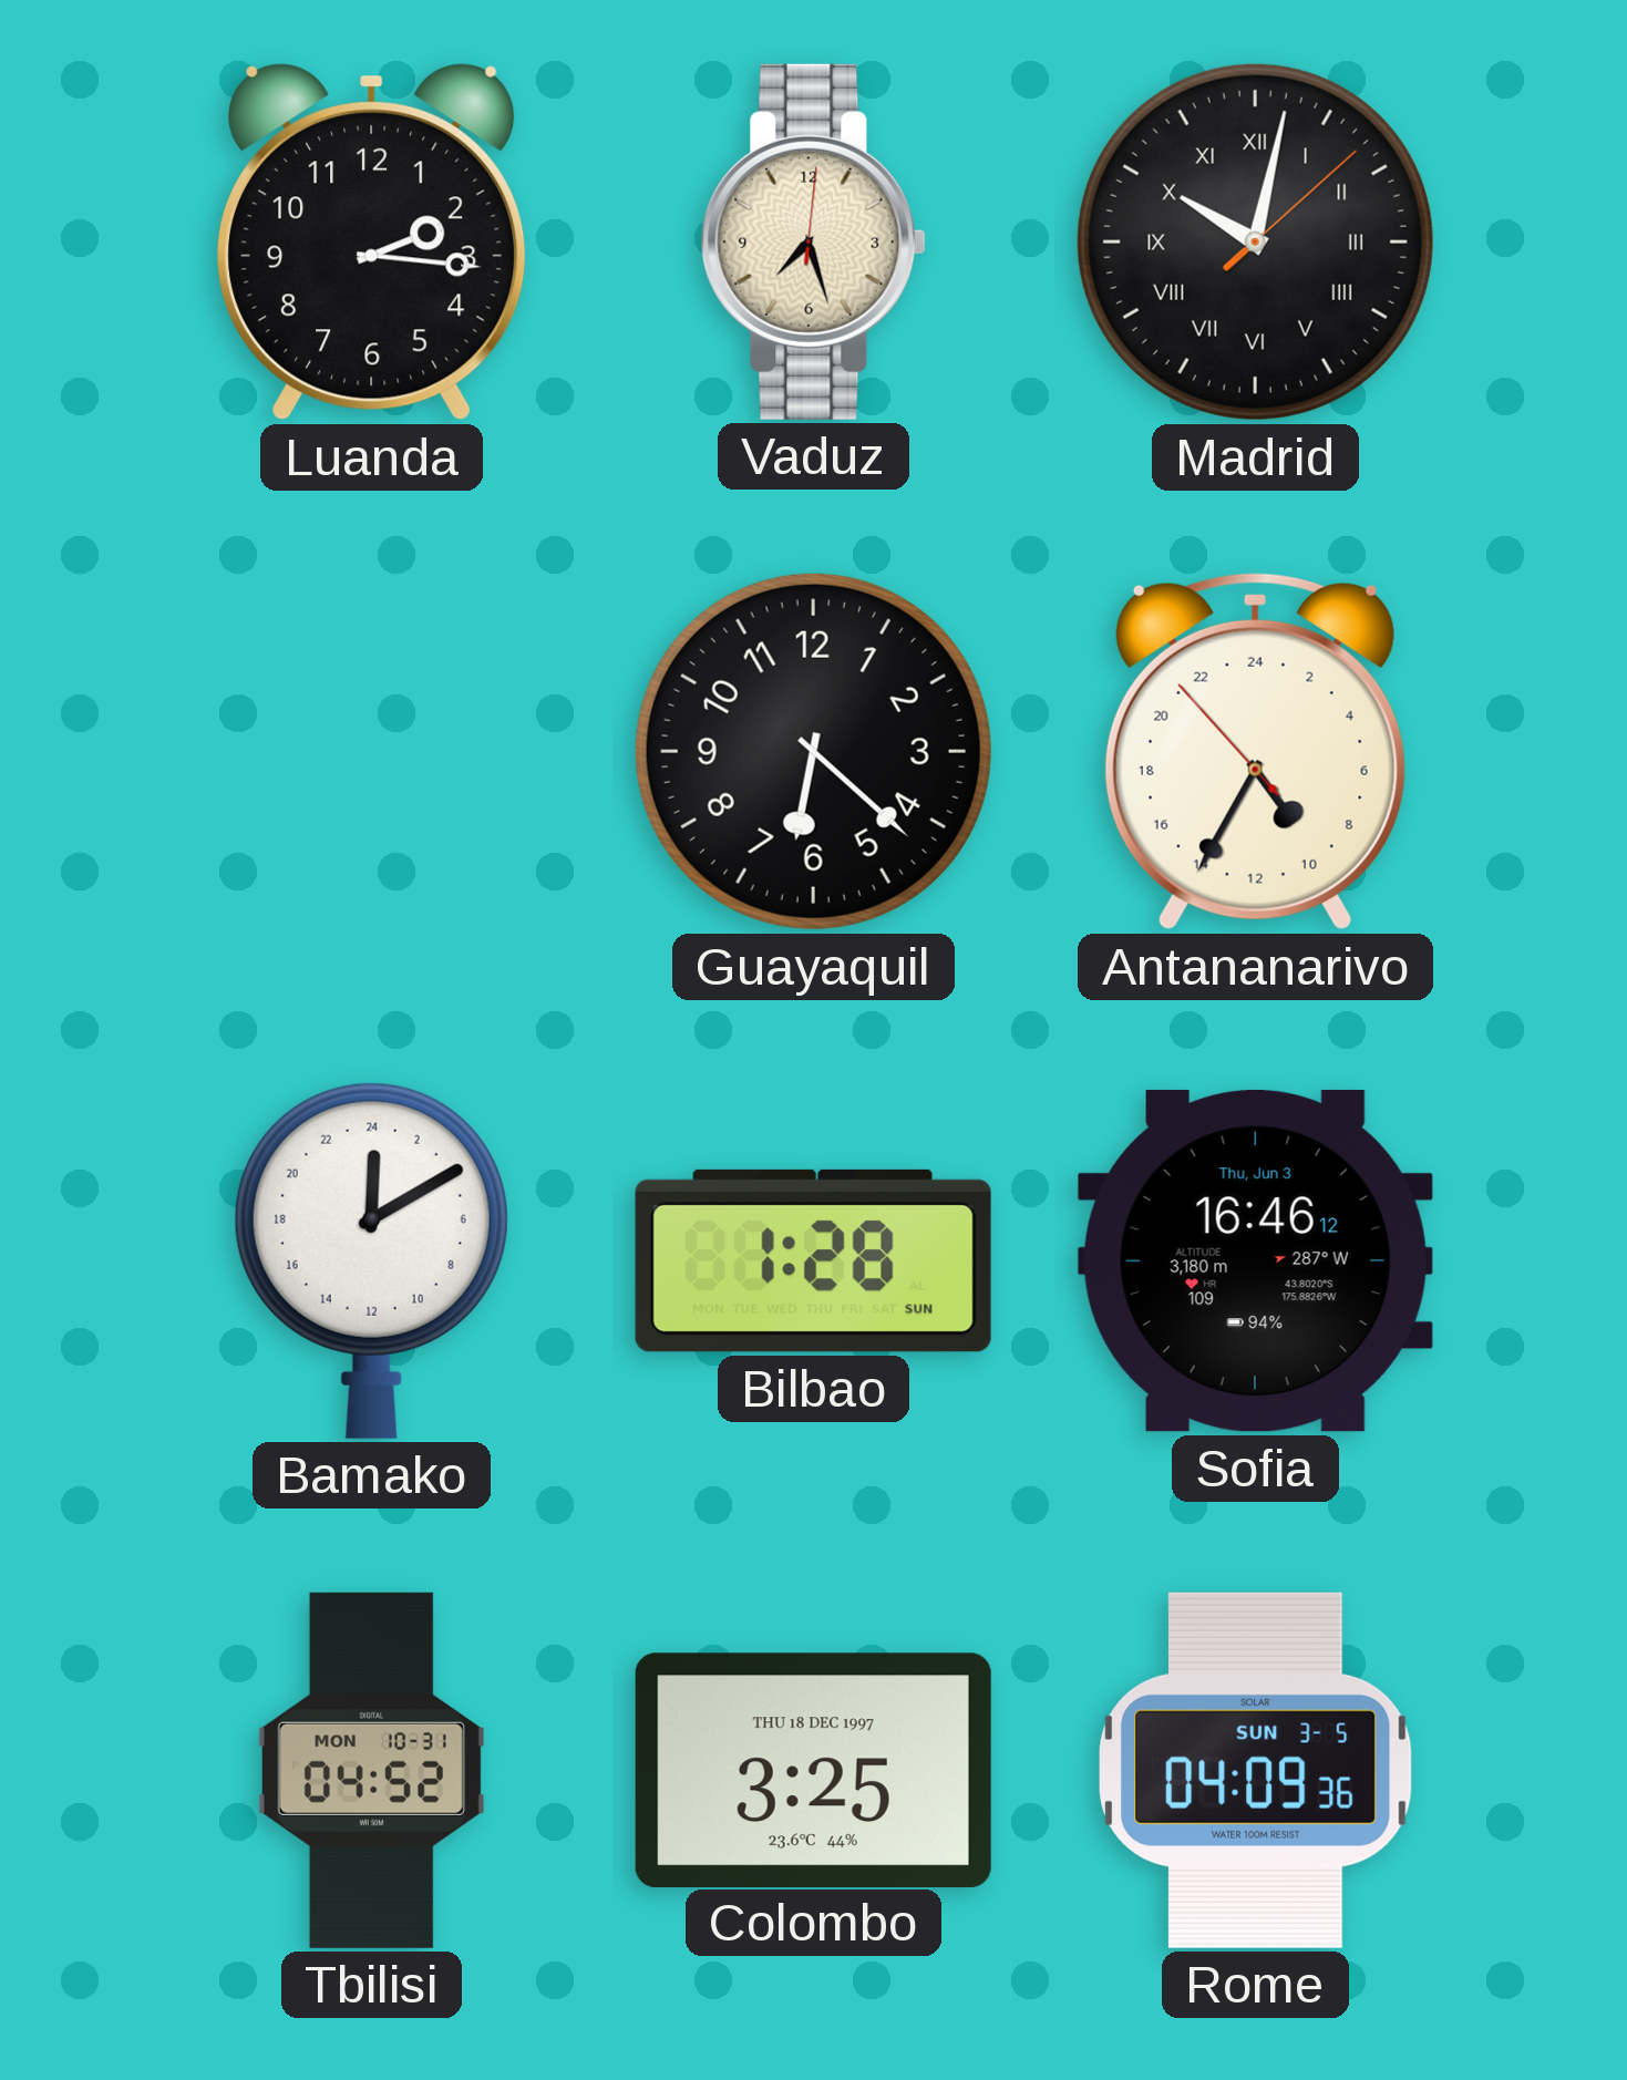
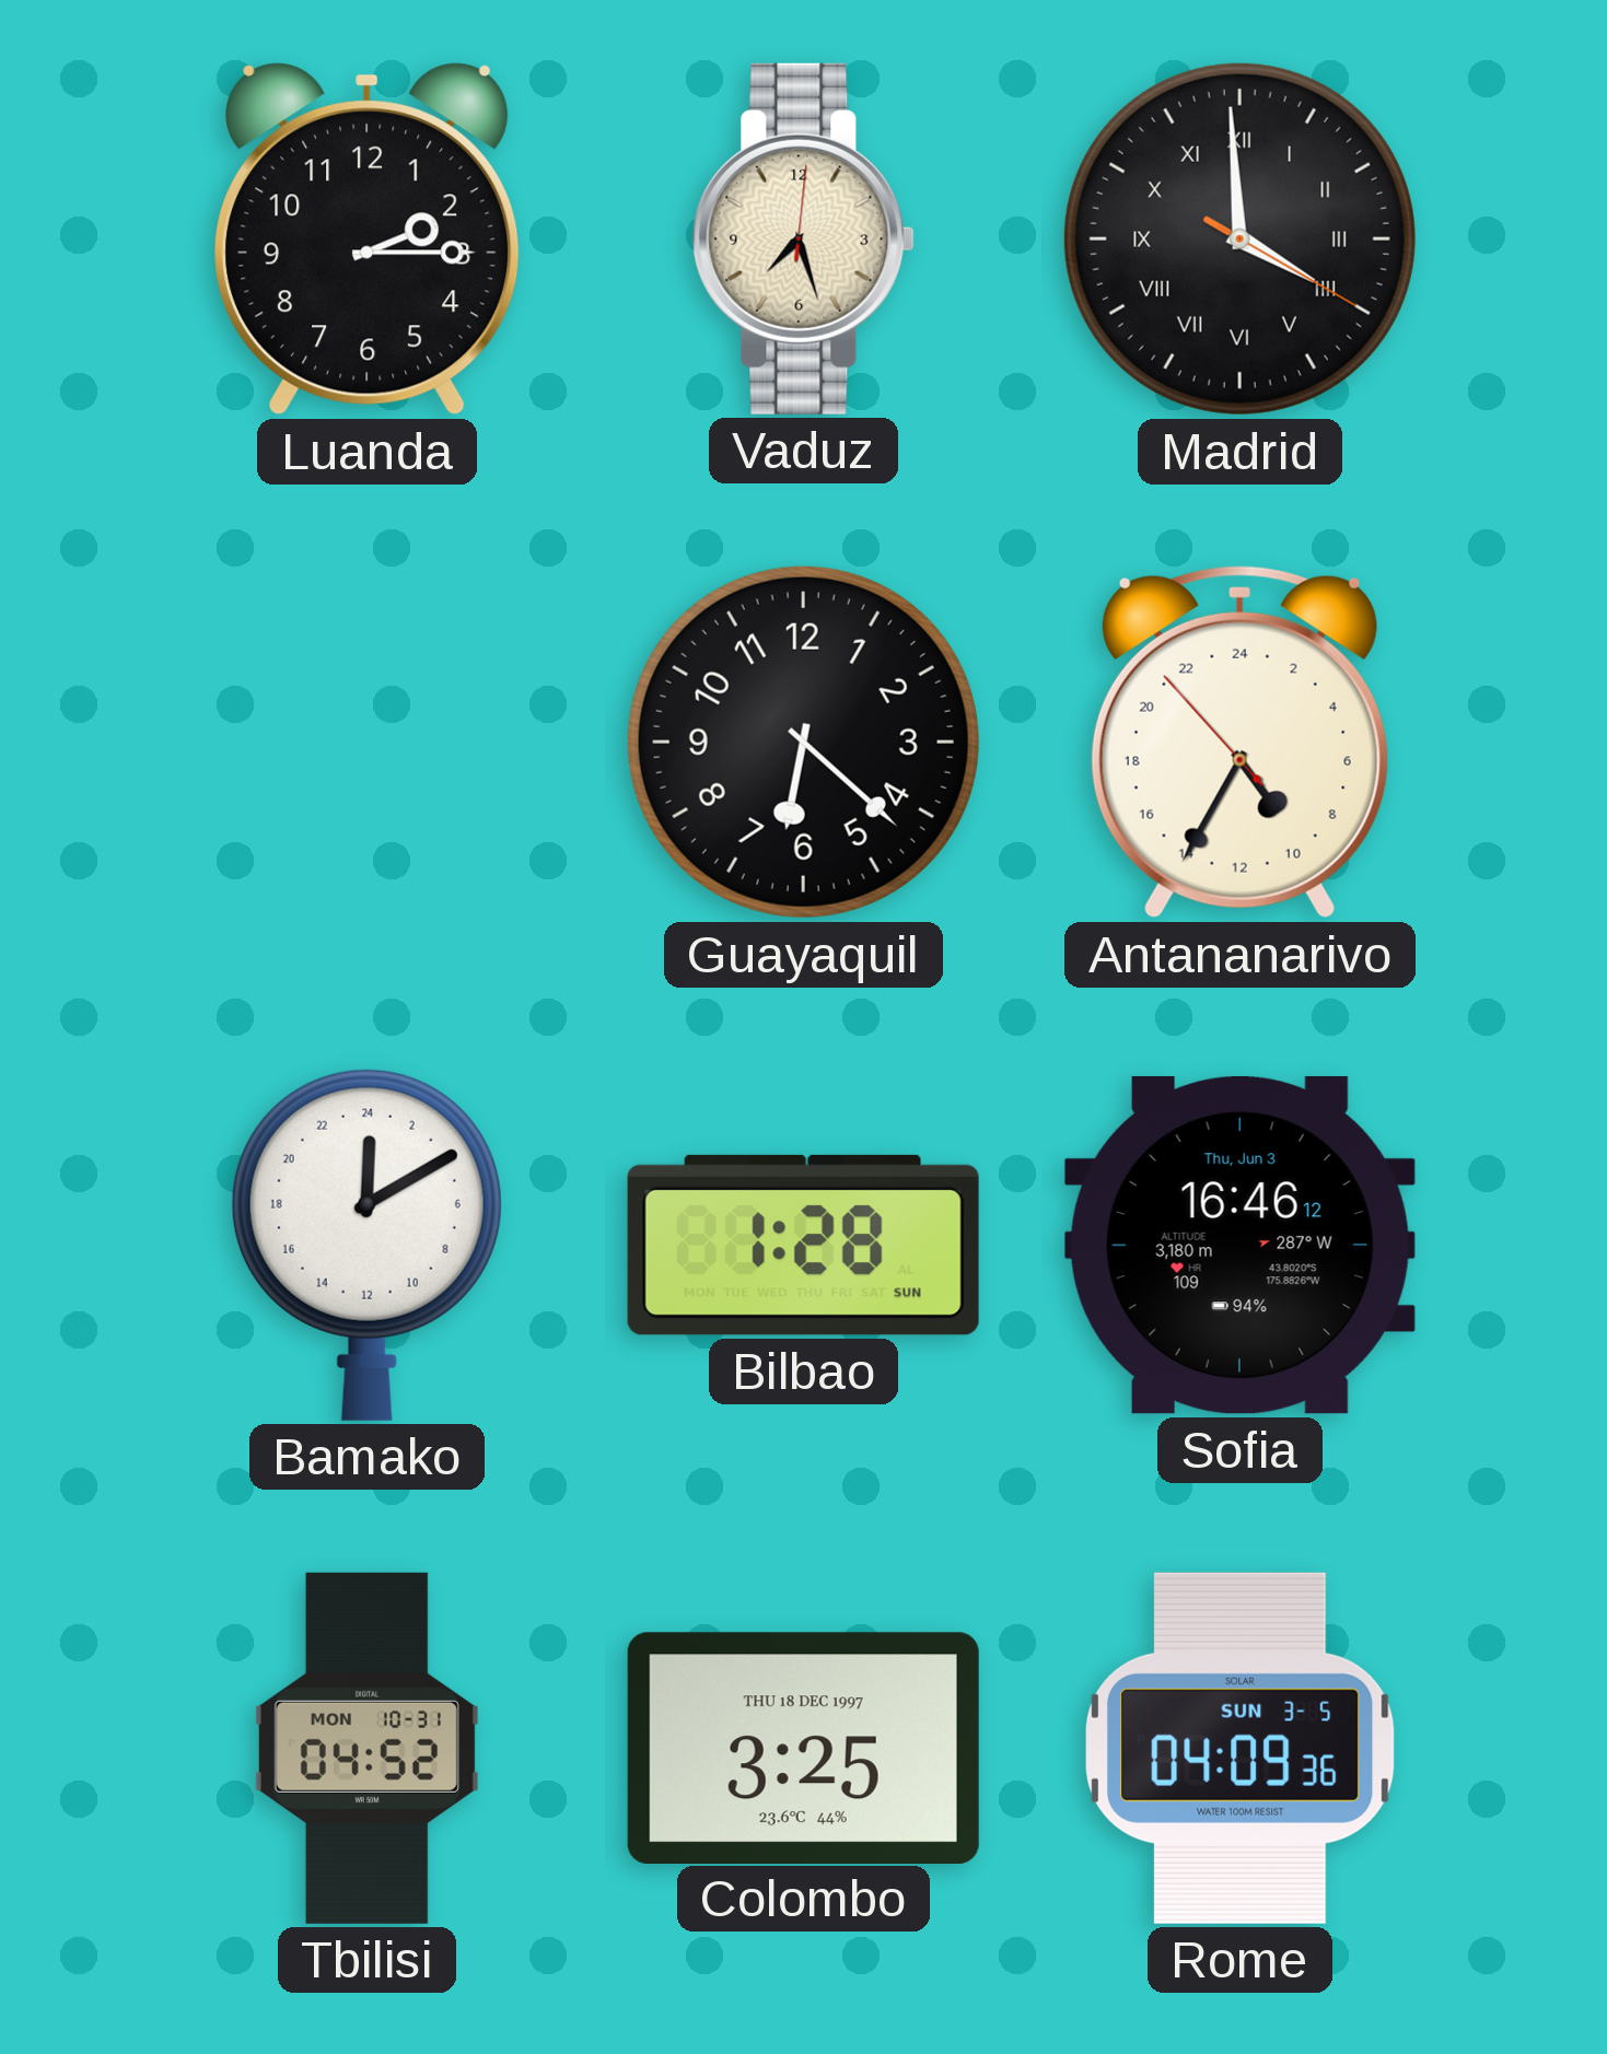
Luanda: 2:16 -> 2:15
Madrid: 10:02 -> 3:59
